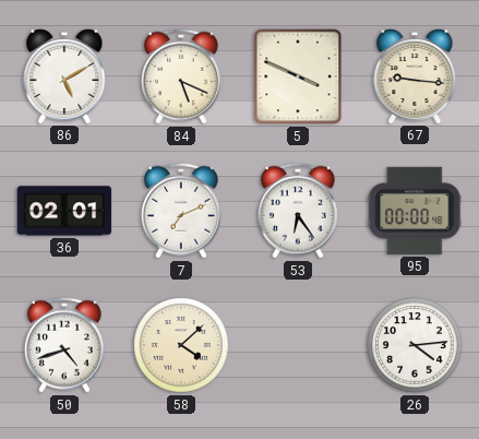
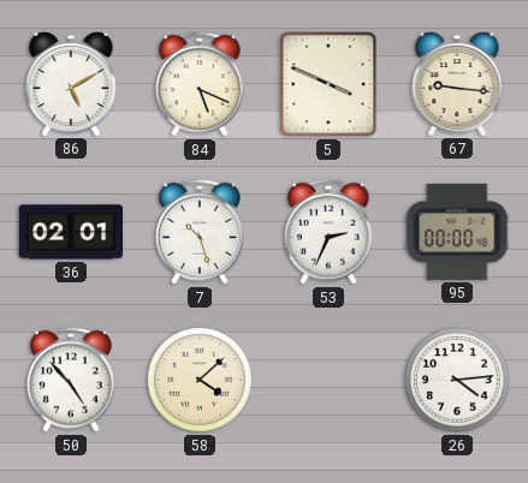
7: 7:11 -> 10:27
53: 6:24 -> 2:34
50: 4:42 -> 4:53
